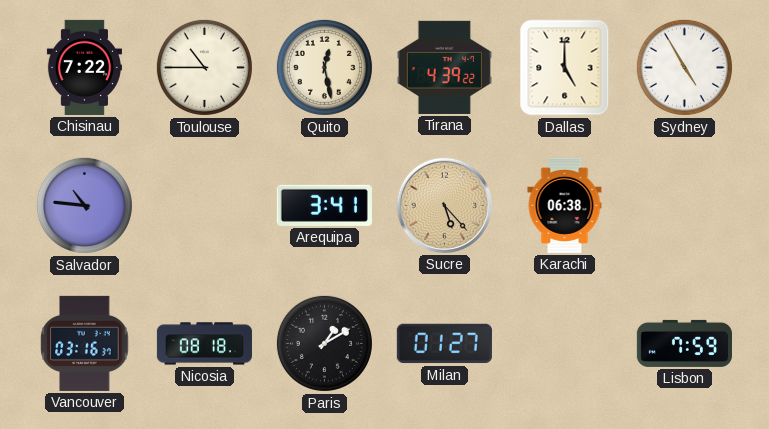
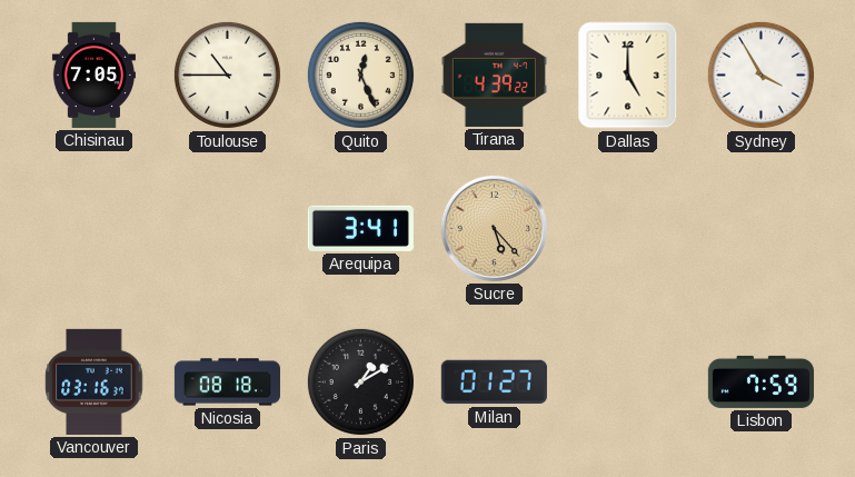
Chisinau: 7:22 -> 7:05
Quito: 12:28 -> 12:26
Sydney: 4:55 -> 3:55
Salvador: 10:46 -> none
Karachi: 06:38 -> none
